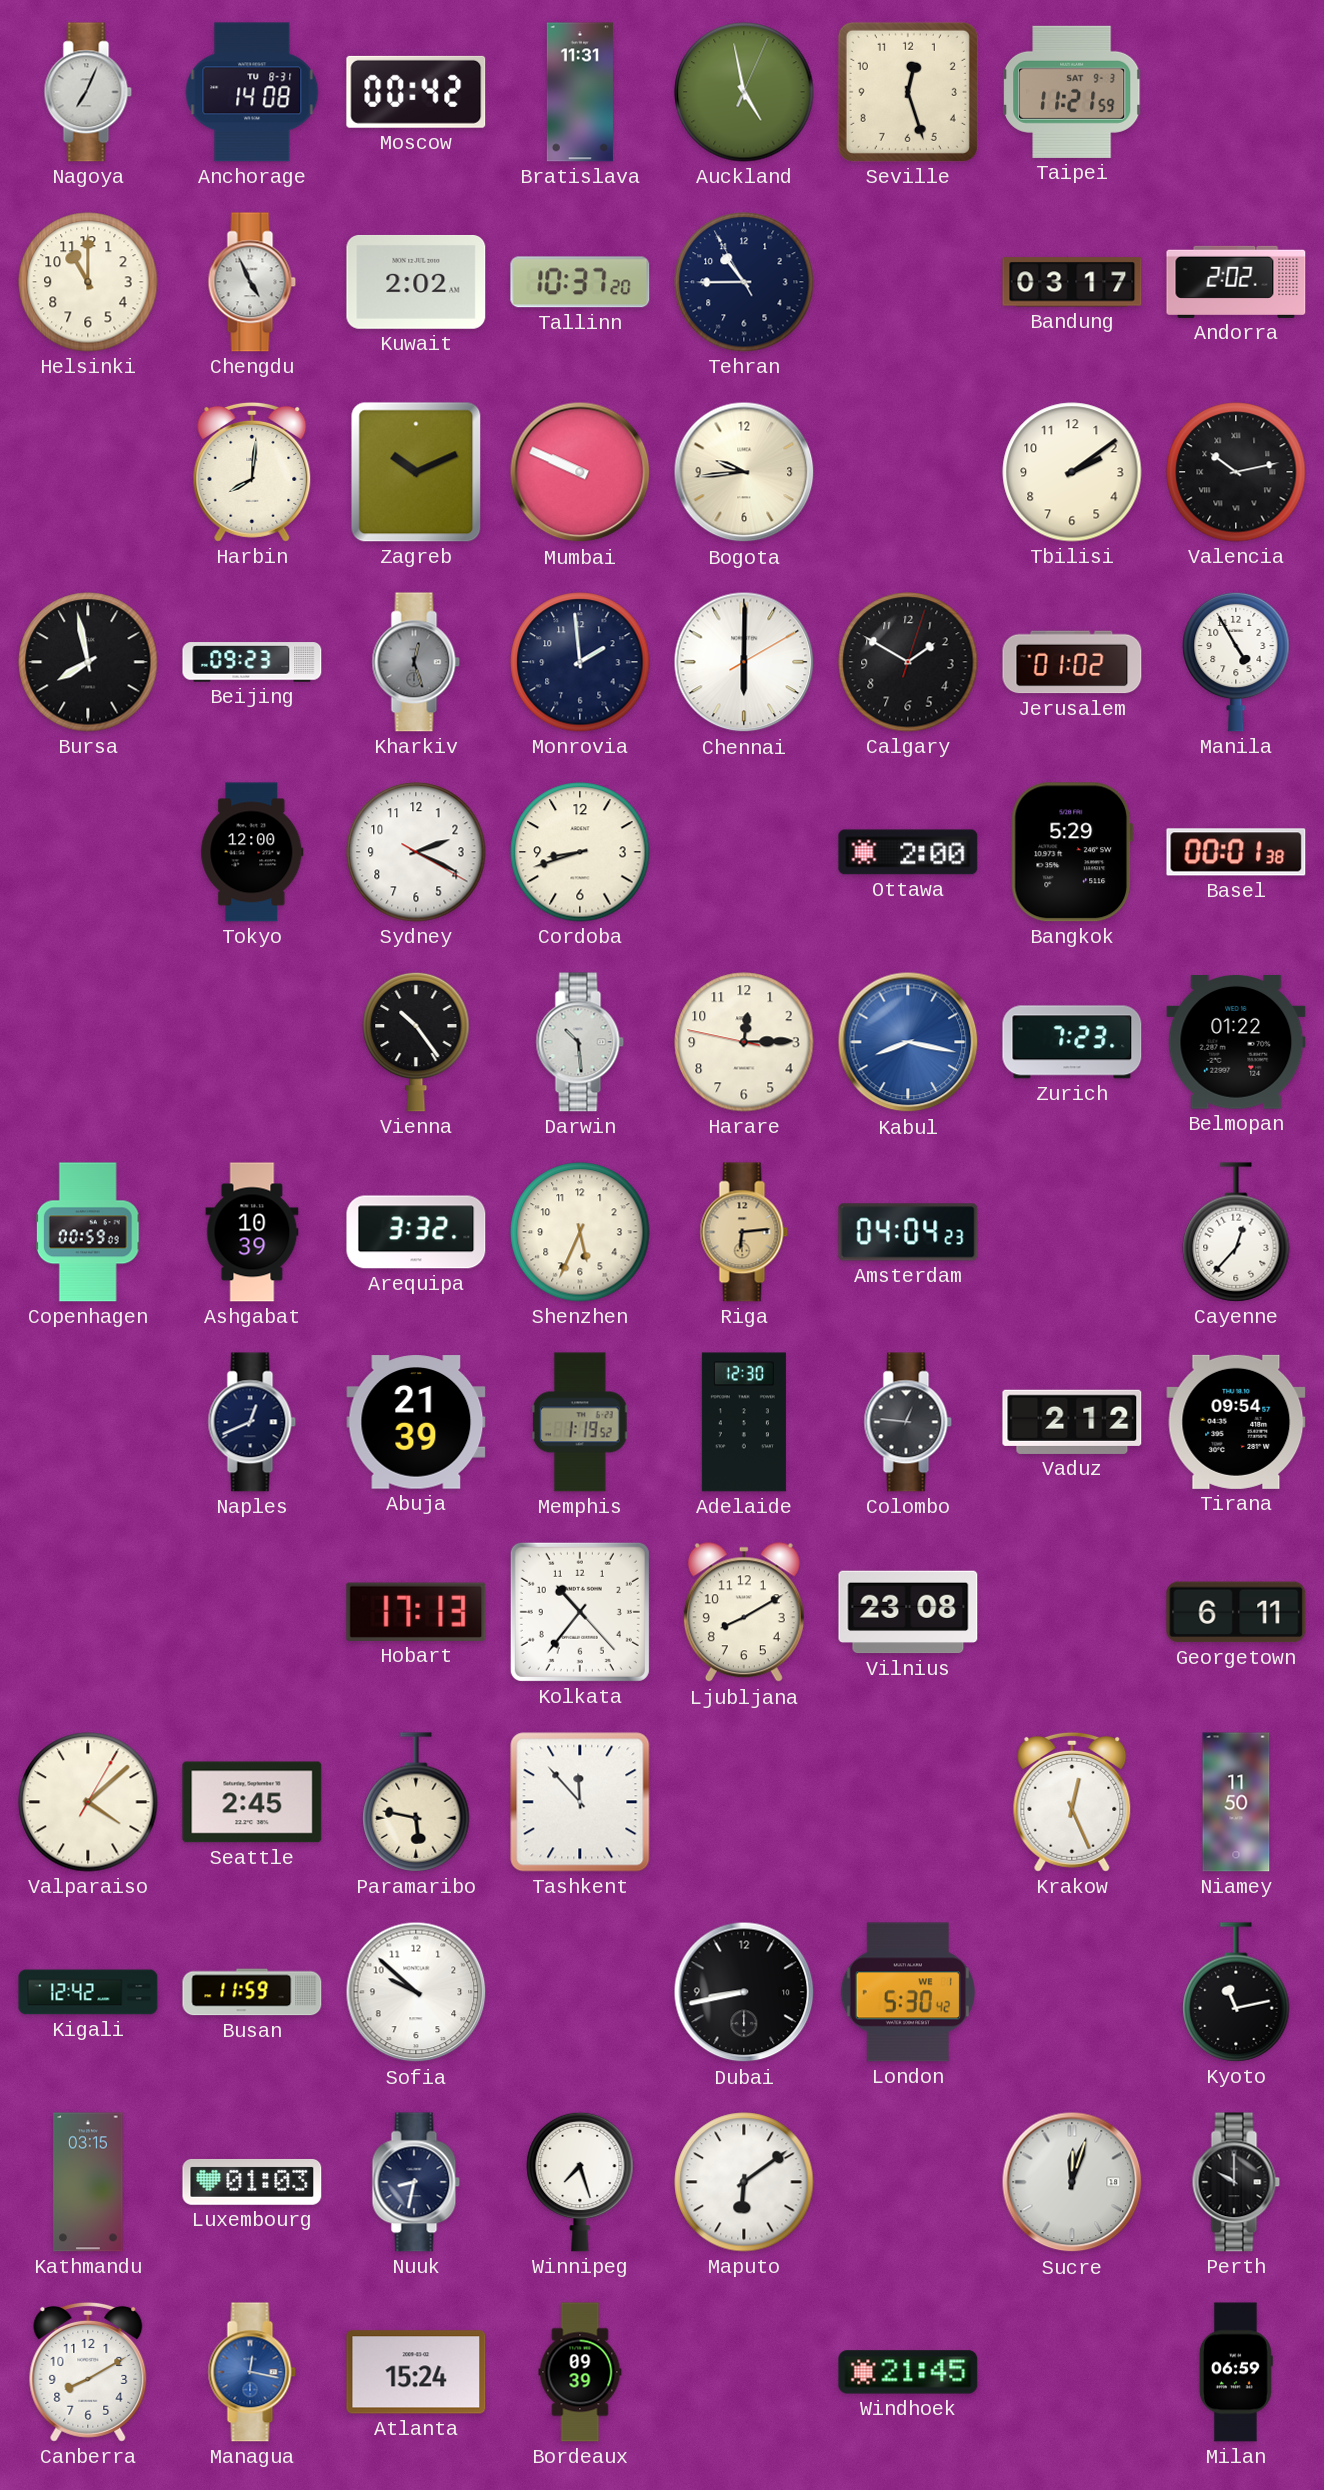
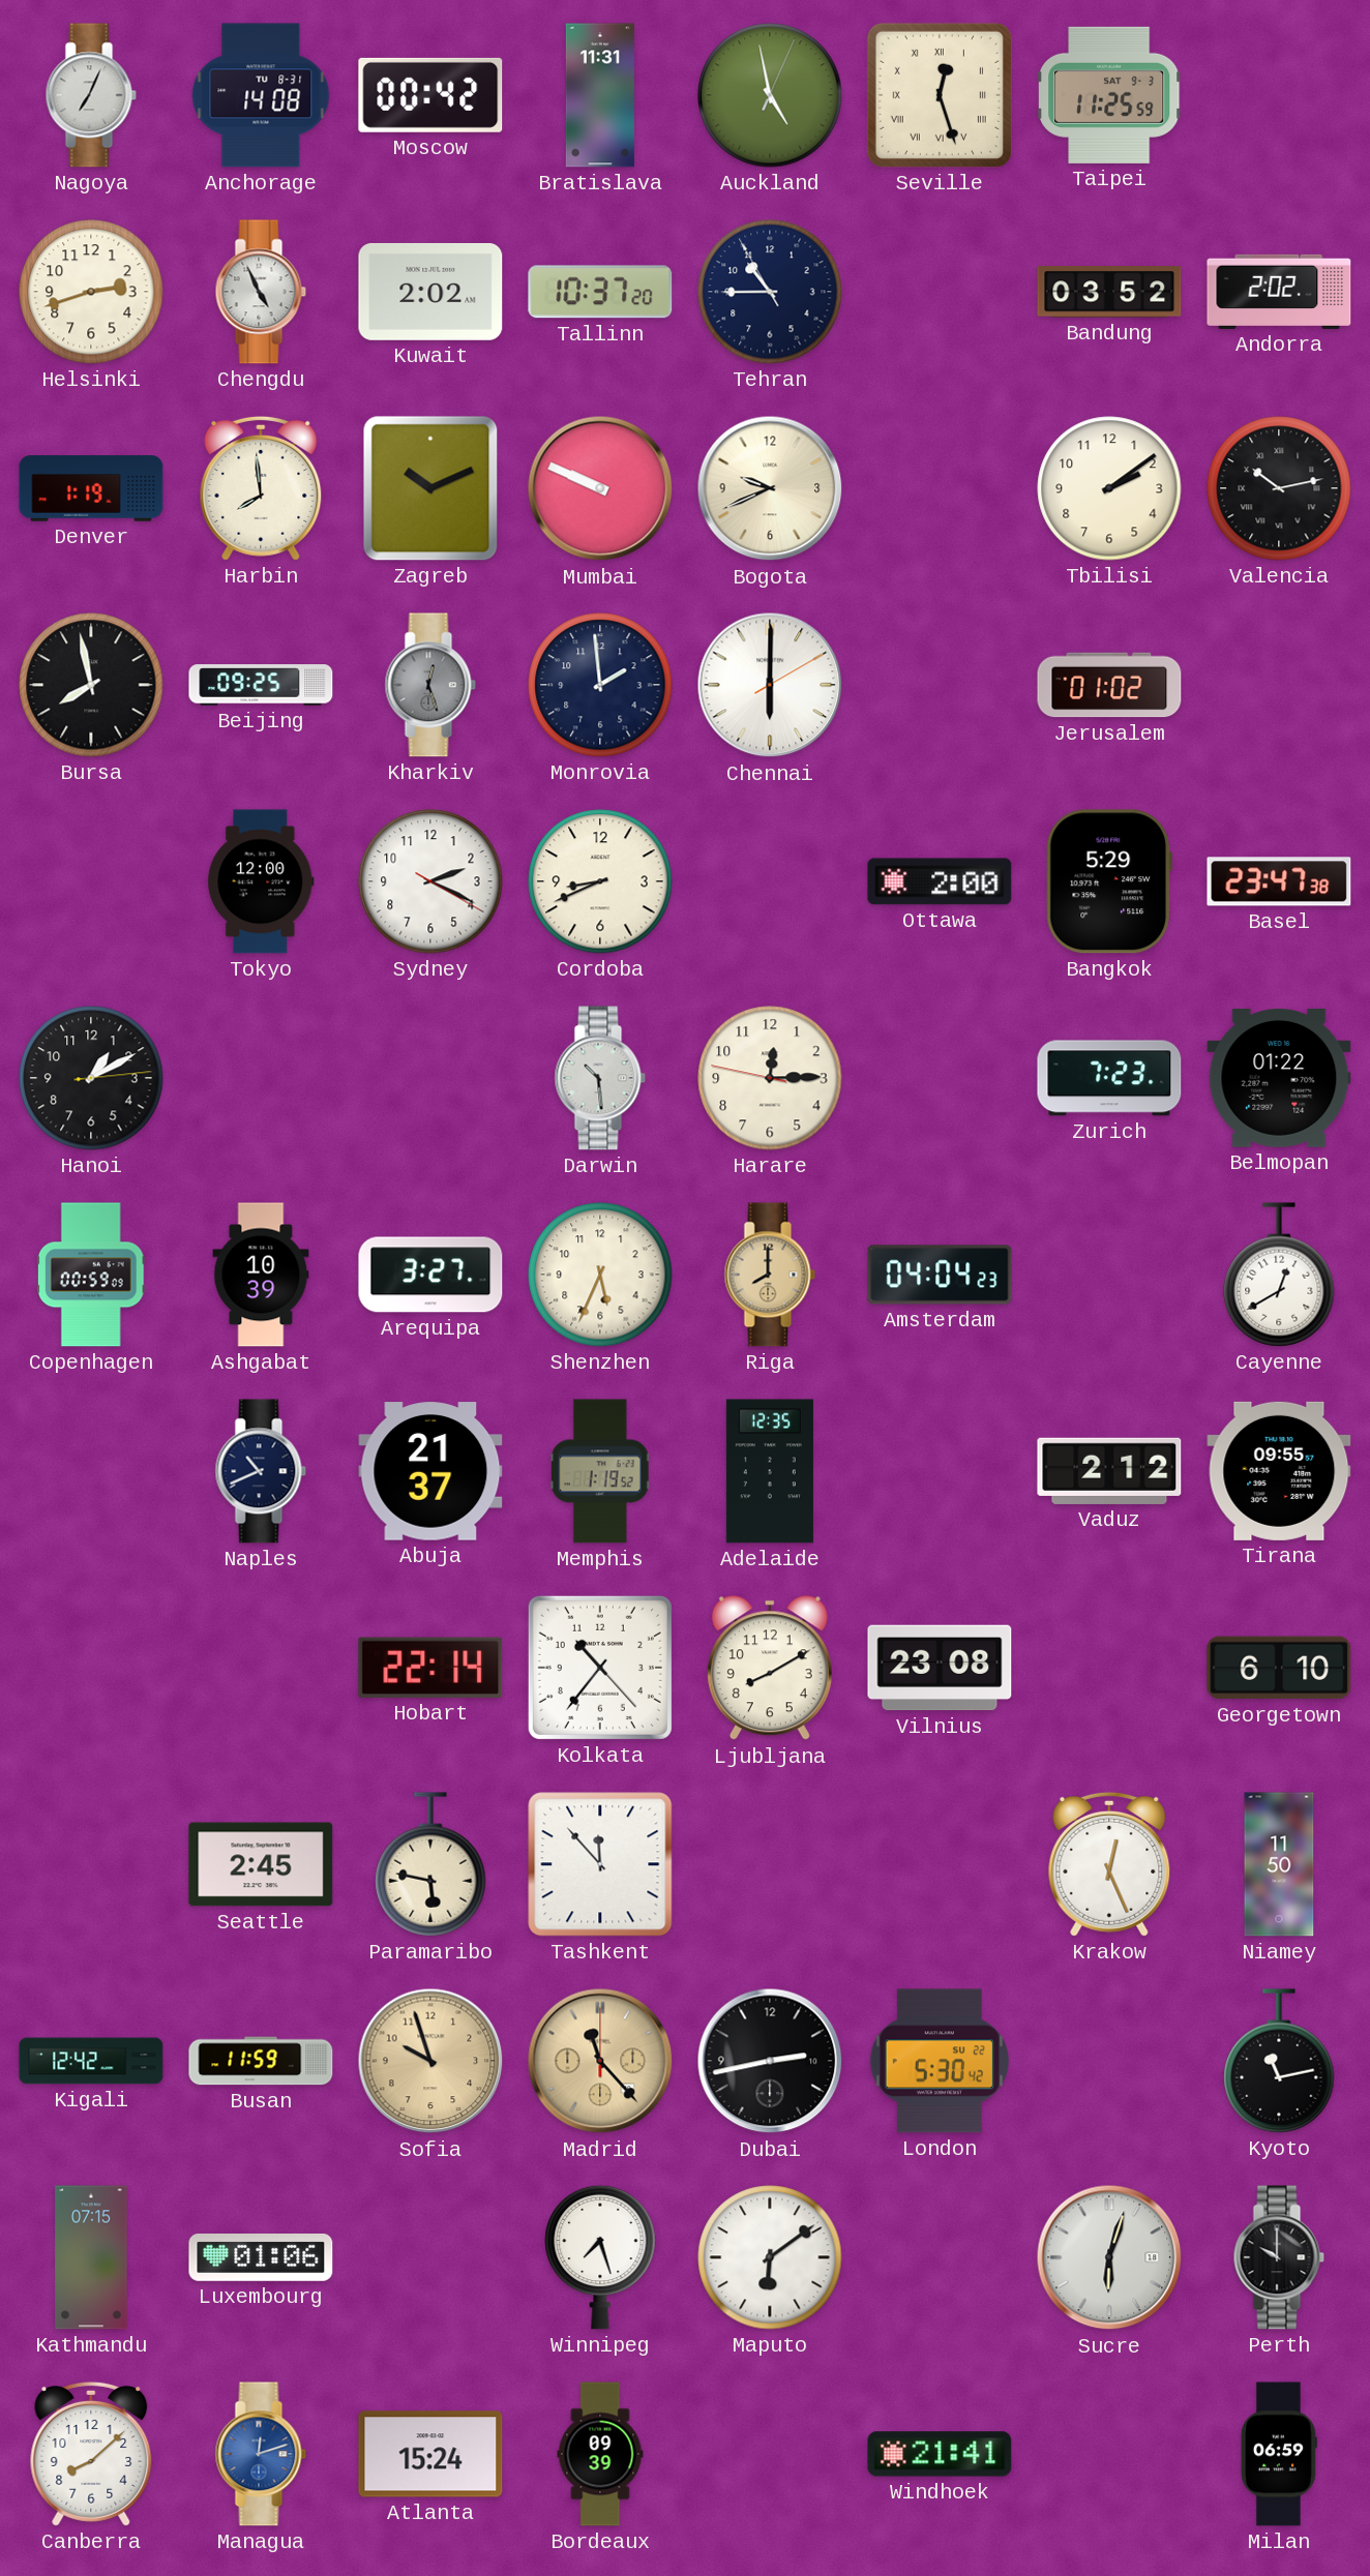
Seville numerals: Arabic -> Roman
Taipei: 11:21 -> 11:25
Helsinki: 11:00 -> 2:42
Bandung: 03:17 -> 03:52
Denver: none -> 1:19
Harbin: 8:01 -> 7:59
Bogota: 9:44 -> 9:41
Beijing: 09:23 -> 09:25
Calgary: 1:50 -> none
Manila: 4:55 -> none
Cordoba: 8:42 -> 8:41
Basel: 00:01 -> 23:47
Hanoi: none -> 1:10
Vienna: 10:24 -> none
Kabul: 8:17 -> none
Arequipa: 3:32 -> 3:27
Riga: 6:14 -> 8:00
Cayenne: 12:37 -> 12:40
Naples: 12:41 -> 10:41
Abuja: 21:39 -> 21:37
Adelaide: 12:30 -> 12:35
Colombo: 12:46 -> none
Tirana: 09:54 -> 09:55
Hobart: 17:13 -> 22:14
Georgetown: 6:11 -> 6:10
Valparaiso: 4:08 -> none
Sofia: 9:52 -> 9:57
Sofia dial: white -> champagne
Madrid: none -> 11:23
Dubai: 8:43 -> 2:43
London date: WE 1 -> SU 22
Kathmandu: 03:15 -> 07:15
Luxembourg: 01:03 -> 01:06
Nuuk: 8:32 -> none
Sucre: 12:03 -> 6:03
Canberra: 8:10 -> 8:08
Managua: 12:17 -> 12:12
Windhoek: 21:45 -> 21:41
